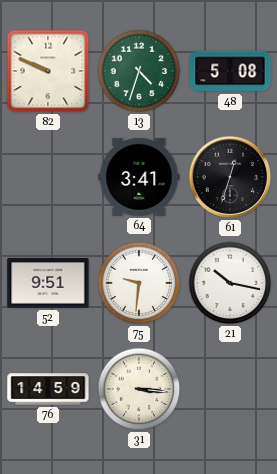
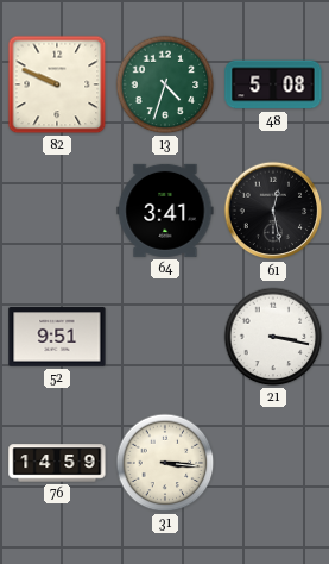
61: 12:33 -> 12:28
75: 9:31 -> none
21: 10:17 -> 3:17
